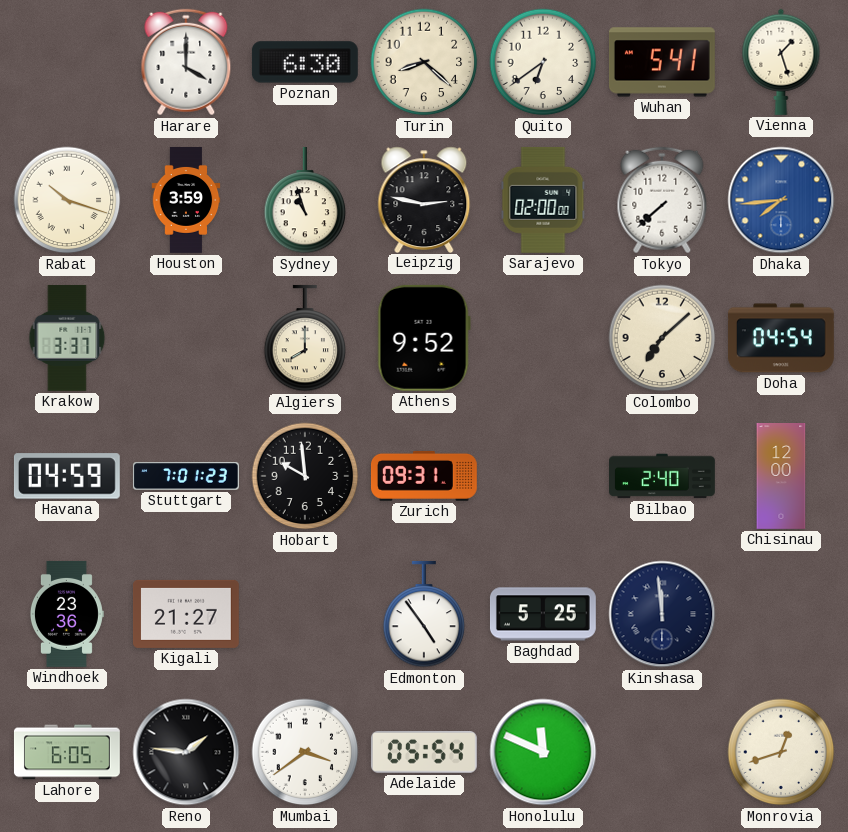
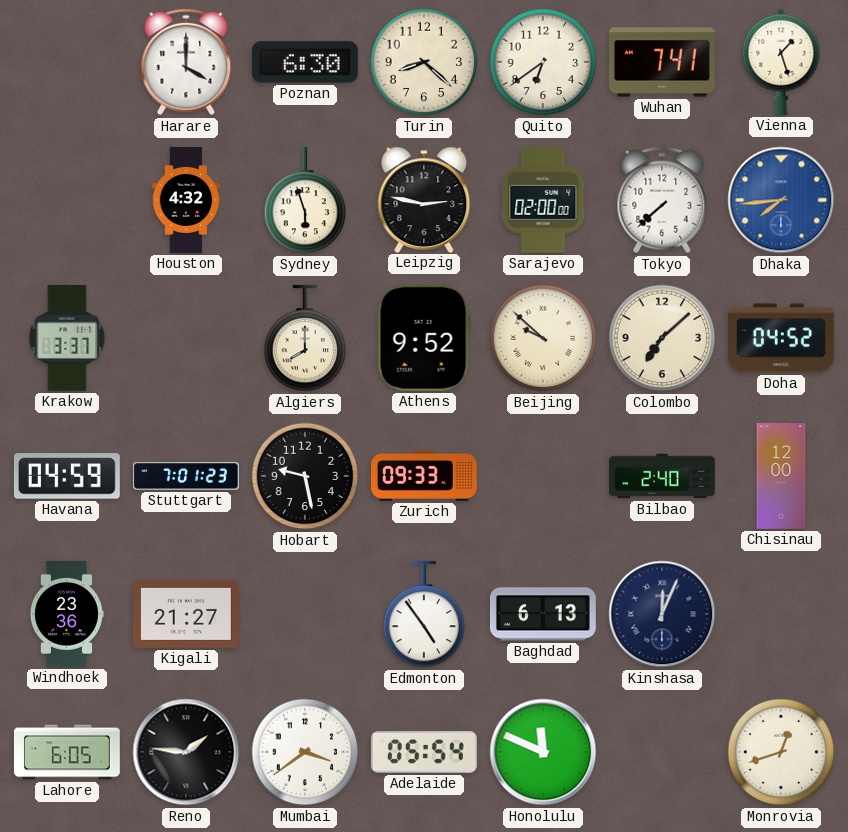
Wuhan: 5:41 -> 7:41
Rabat: 10:18 -> none
Houston: 3:59 -> 4:32
Sydney: 10:57 -> 5:57
Beijing: none -> 9:52
Doha: 04:54 -> 04:52
Hobart: 9:59 -> 9:28
Zurich: 09:31 -> 09:33
Baghdad: 5:25 -> 6:13
Kinshasa: 11:59 -> 12:04
